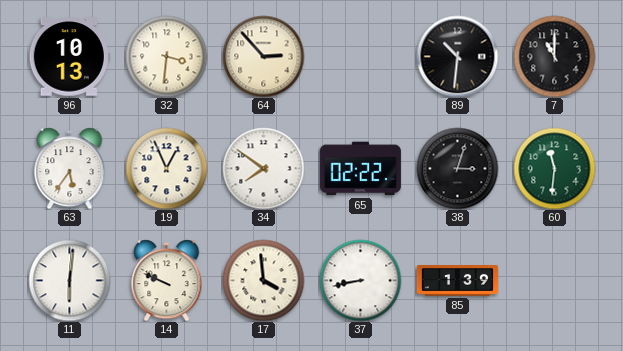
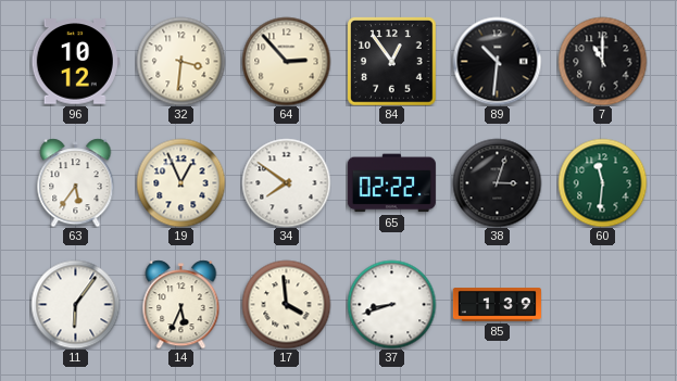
96: 10:13 -> 10:12
84: none -> 12:54
11: 6:01 -> 6:06
14: 9:49 -> 5:34
37: 8:43 -> 8:42
